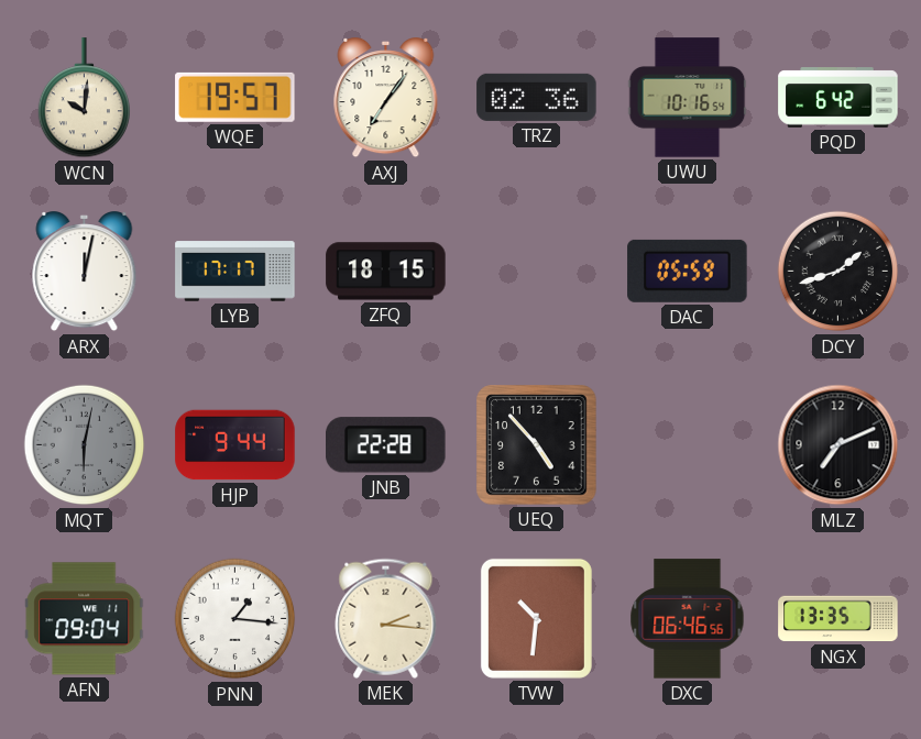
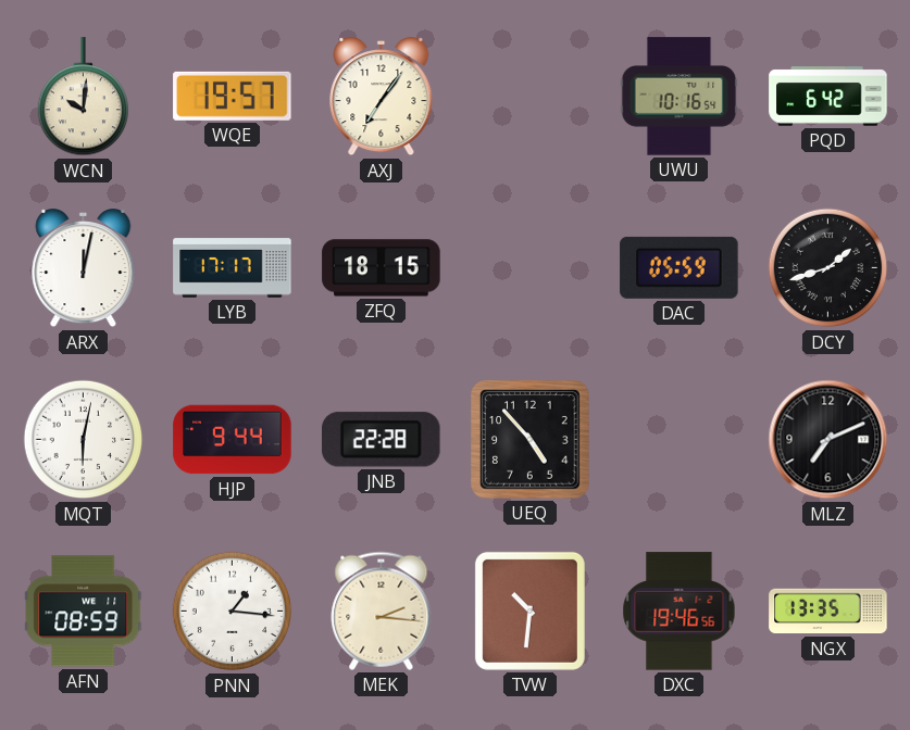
TRZ: 02:36 -> none
MQT dial: grey -> white
AFN: 09:04 -> 08:59
DXC: 06:46 -> 19:46
